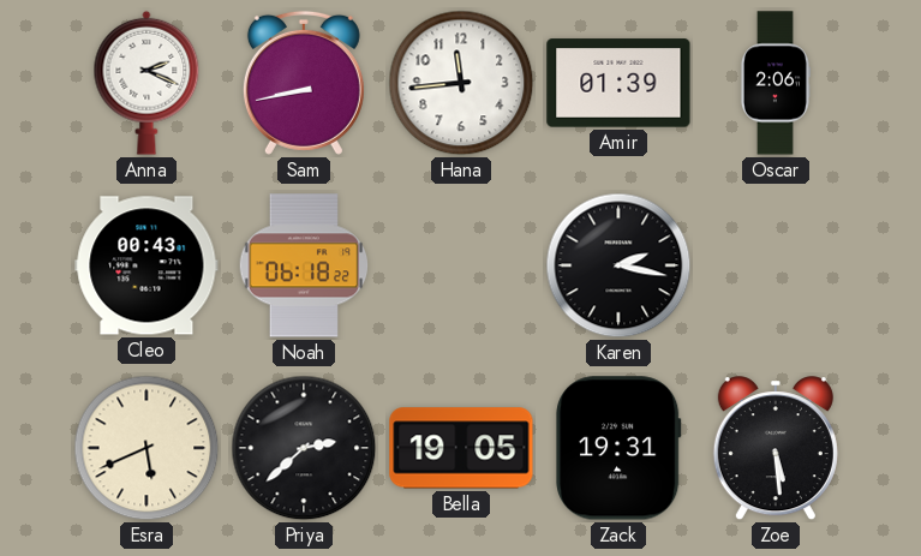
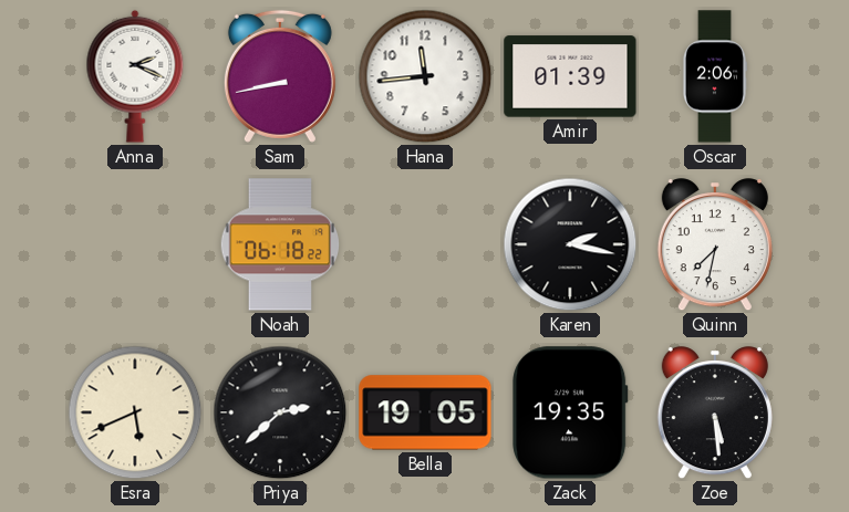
Cleo: 00:43 -> none
Quinn: none -> 7:32
Zack: 19:31 -> 19:35
